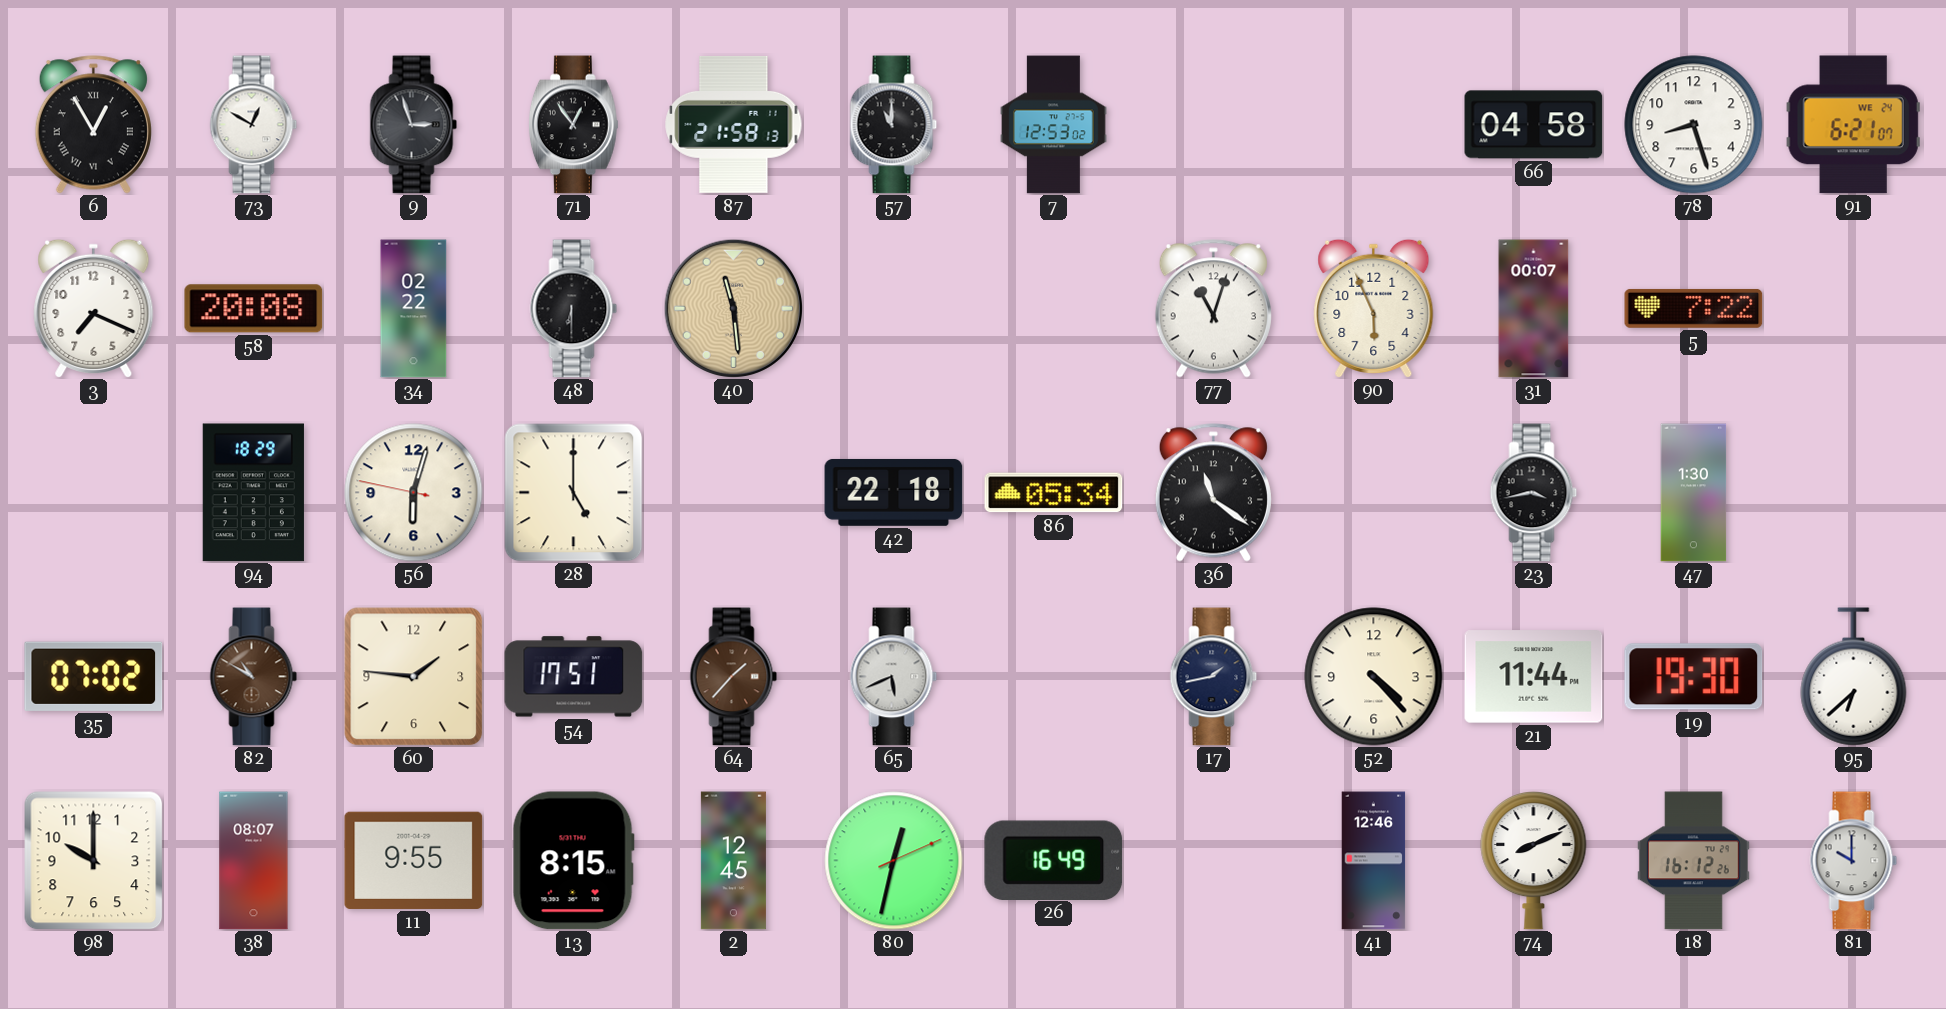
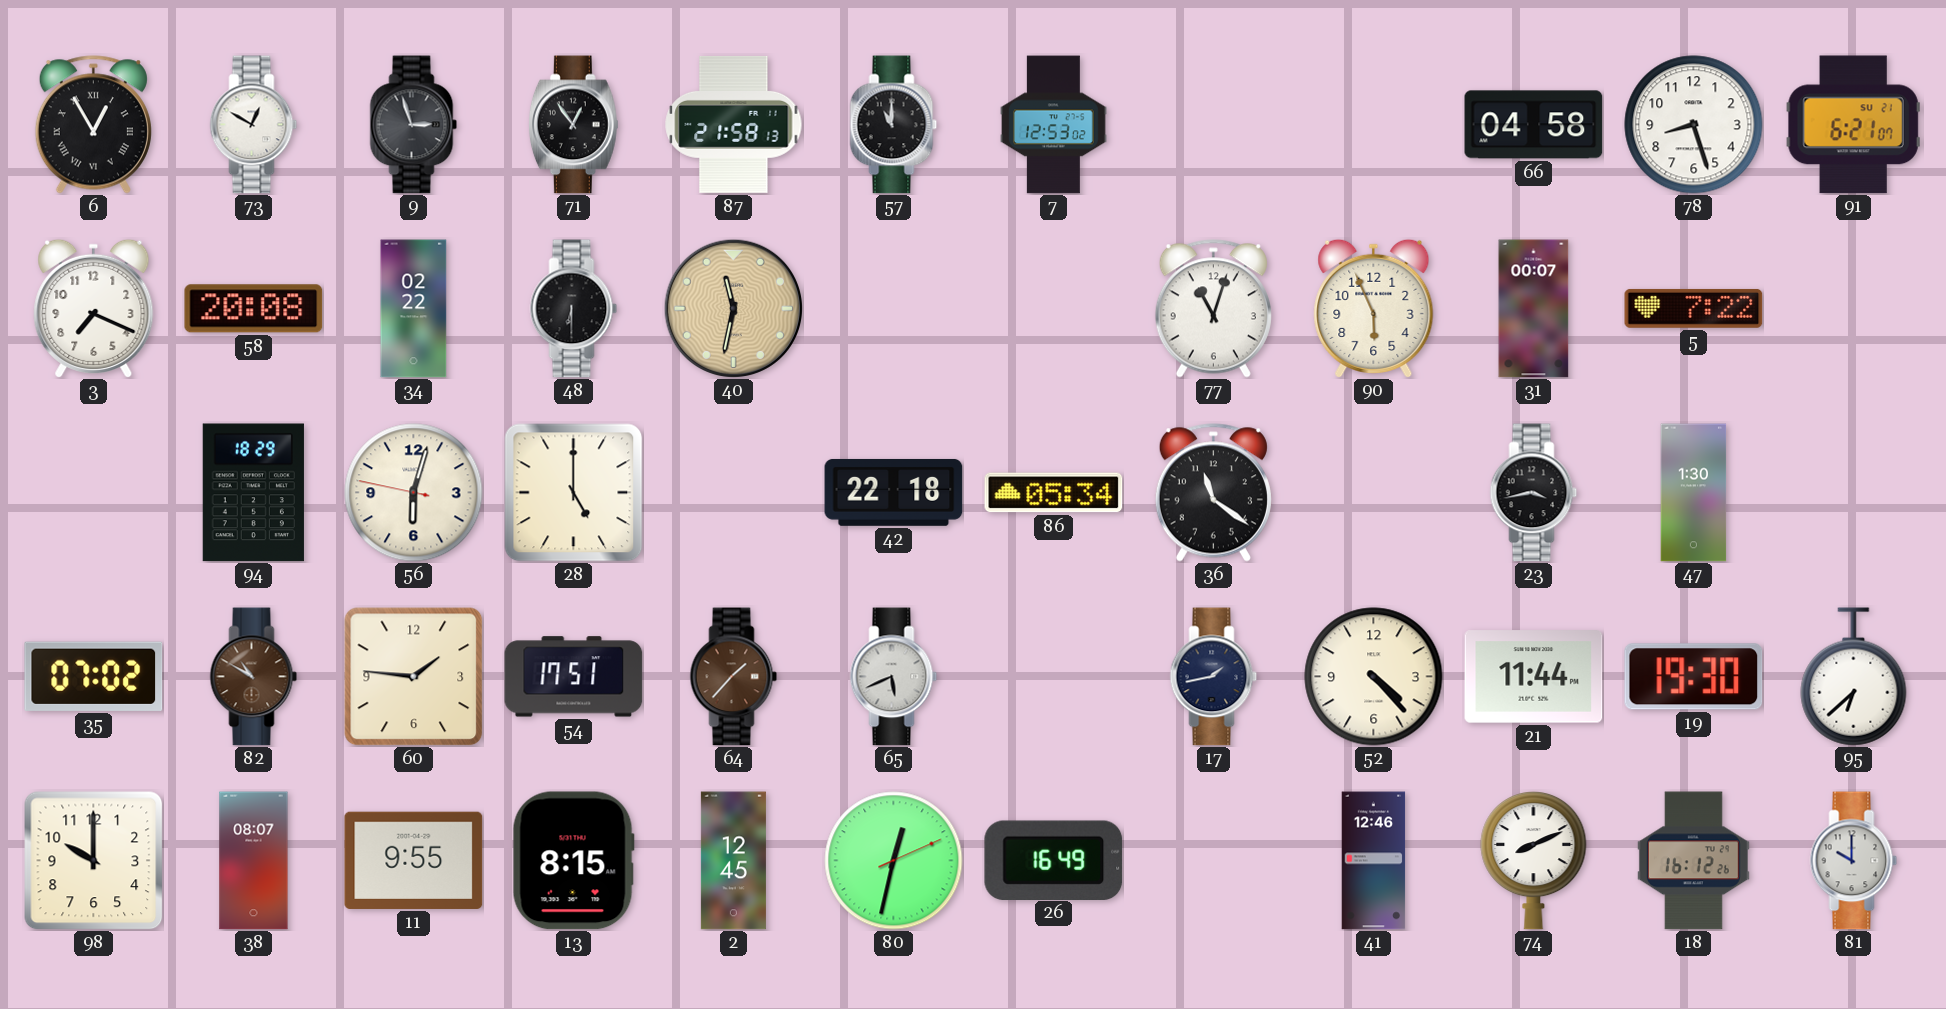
91 date: WE 24 -> SU 21
40: 11:29 -> 11:32
